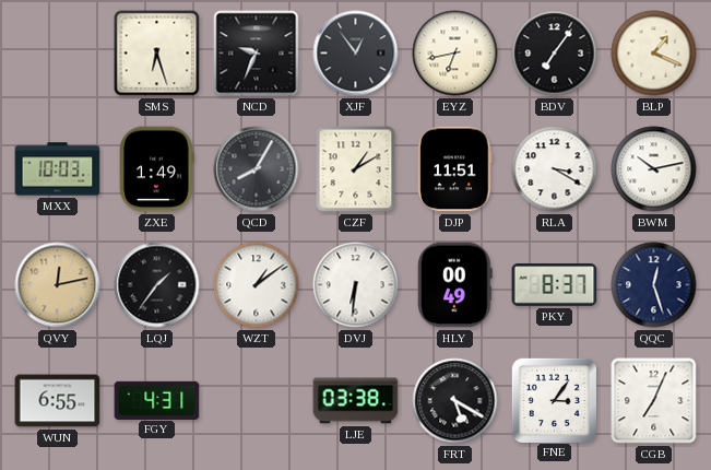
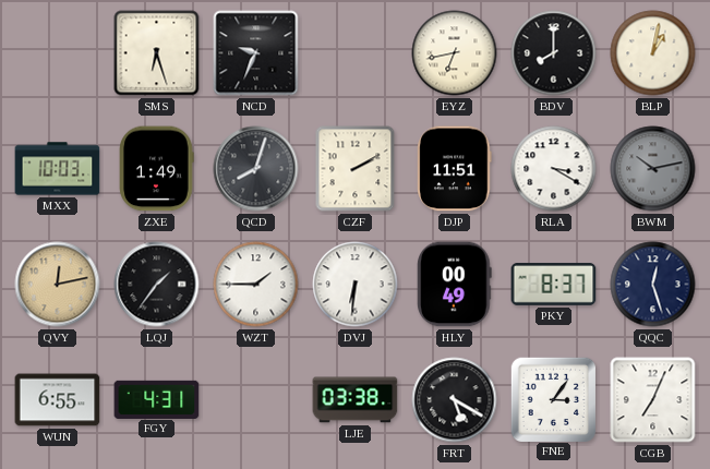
XJF: 12:54 -> none
BDV: 7:06 -> 8:00
BLP: 1:19 -> 1:02
QCD: 8:05 -> 8:03
CZF: 1:10 -> 2:10
BWM dial: white -> grey
WZT: 1:09 -> 1:45
